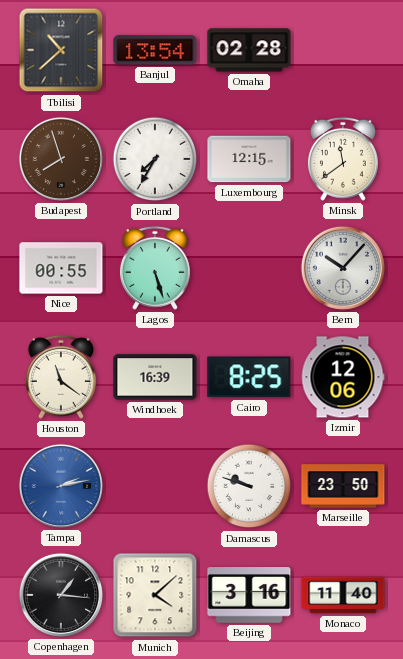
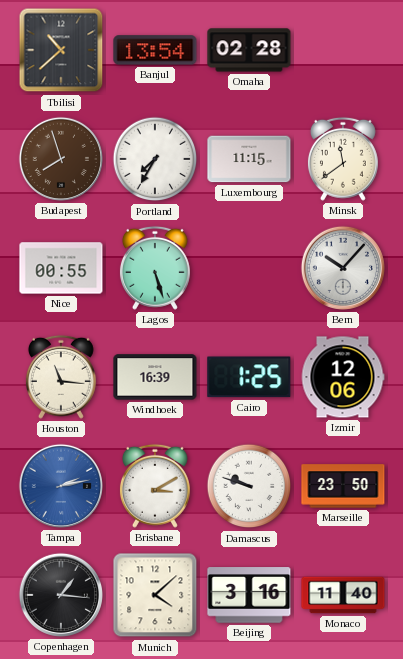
Luxembourg: 12:15 -> 11:15
Houston: 11:21 -> 11:16
Cairo: 8:25 -> 1:25
Brisbane: none -> 3:10
